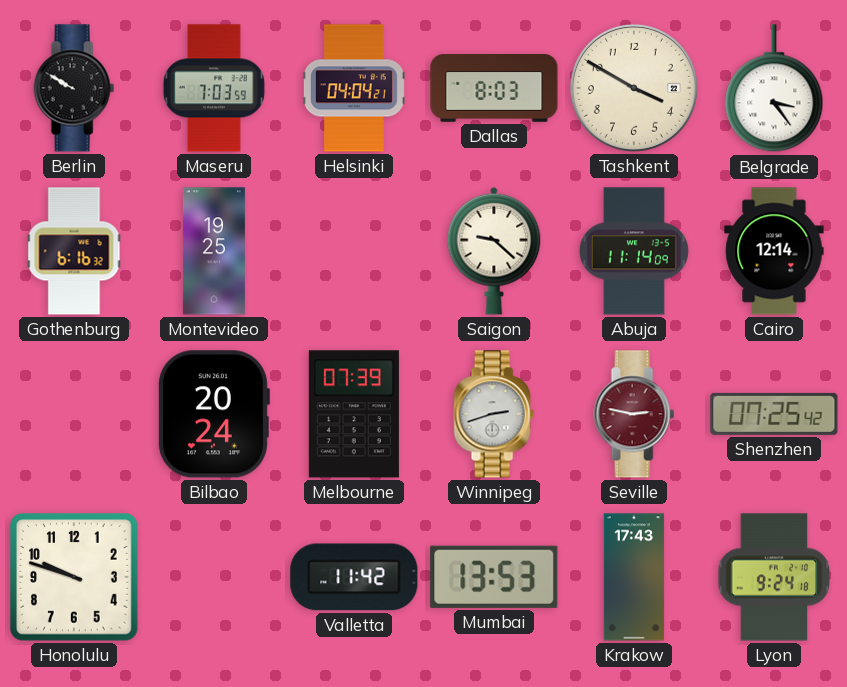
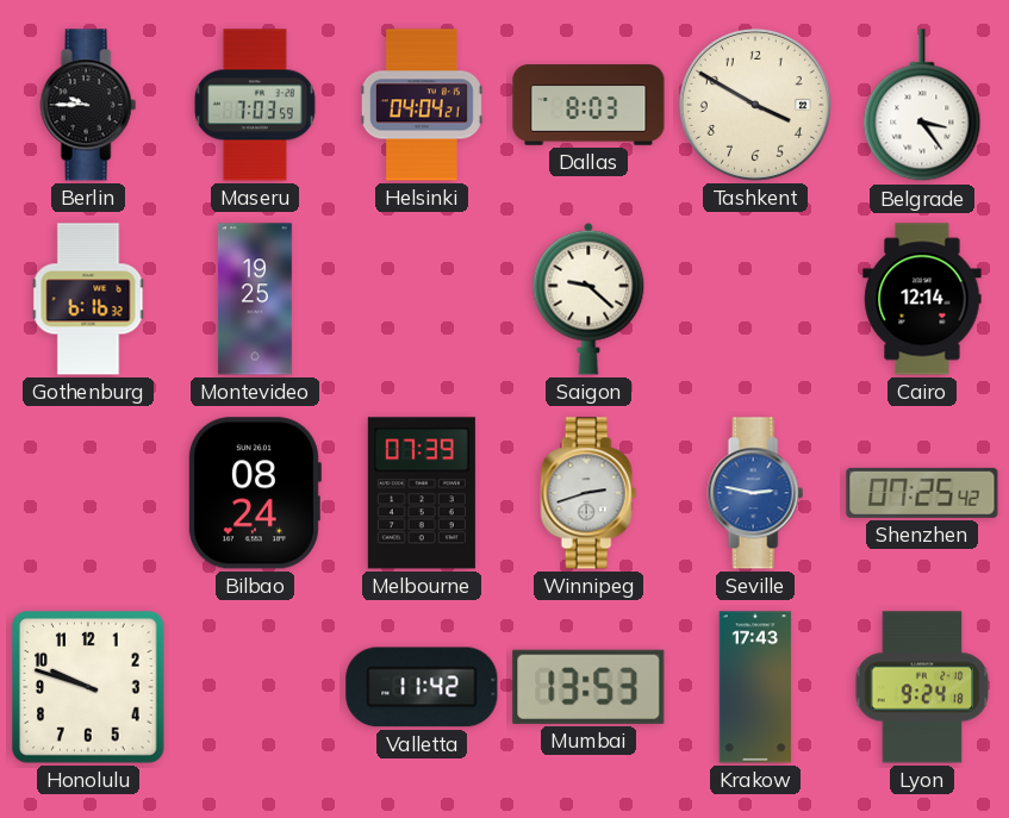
Berlin: 9:50 -> 9:45
Abuja: 11:14 -> none
Bilbao: 20:24 -> 08:24
Seville dial: burgundy -> blue
